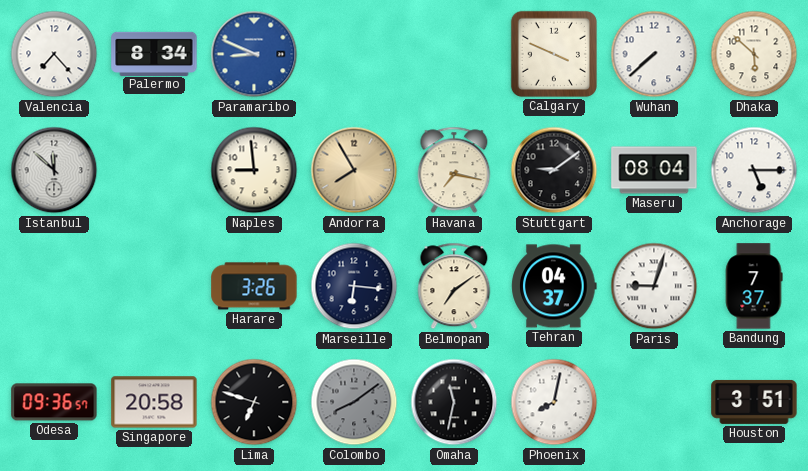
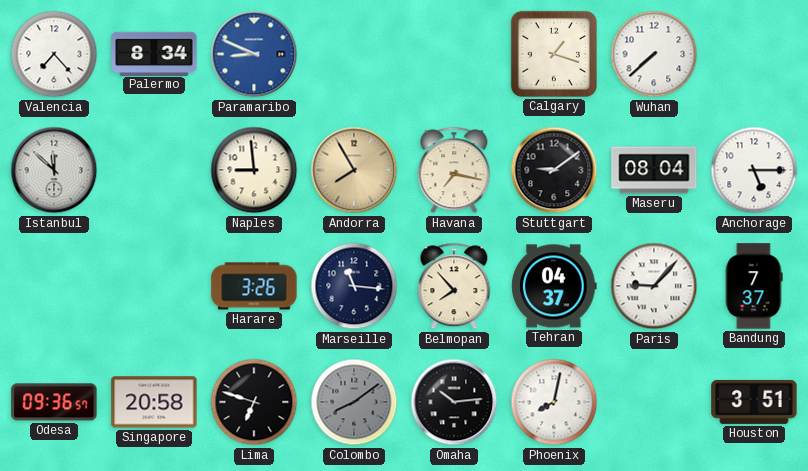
Calgary: 3:49 -> 1:18
Dhaka: 5:52 -> none
Marseille: 6:16 -> 11:16
Belmopan: 7:09 -> 7:53
Paris: 9:03 -> 9:07
Omaha: 11:32 -> 10:14
